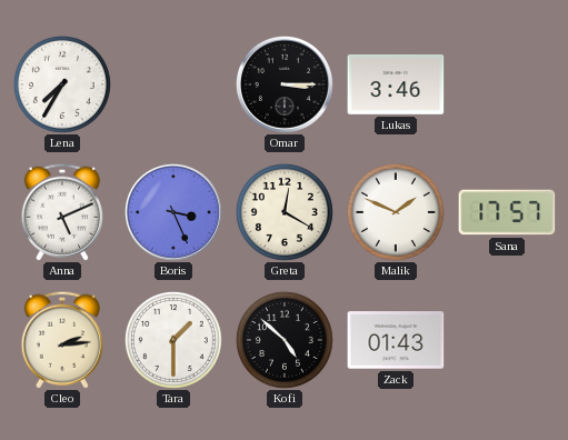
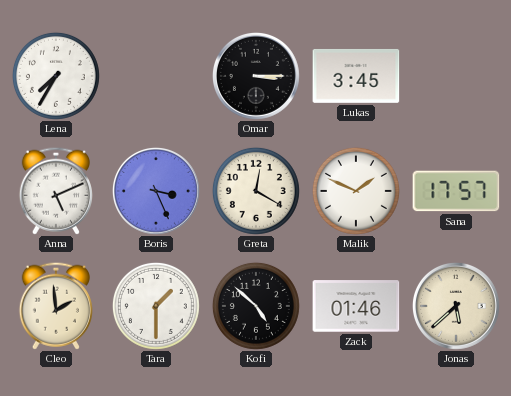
Lukas: 3:46 -> 3:45
Cleo: 2:14 -> 1:59
Zack: 01:43 -> 01:46
Jonas: none -> 5:38
